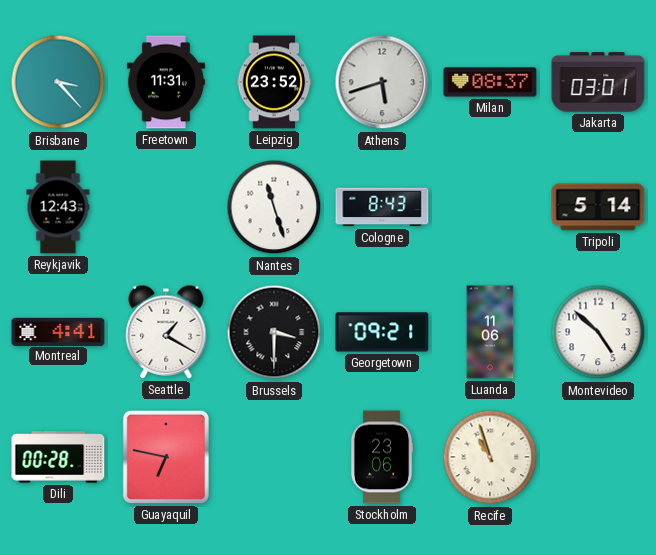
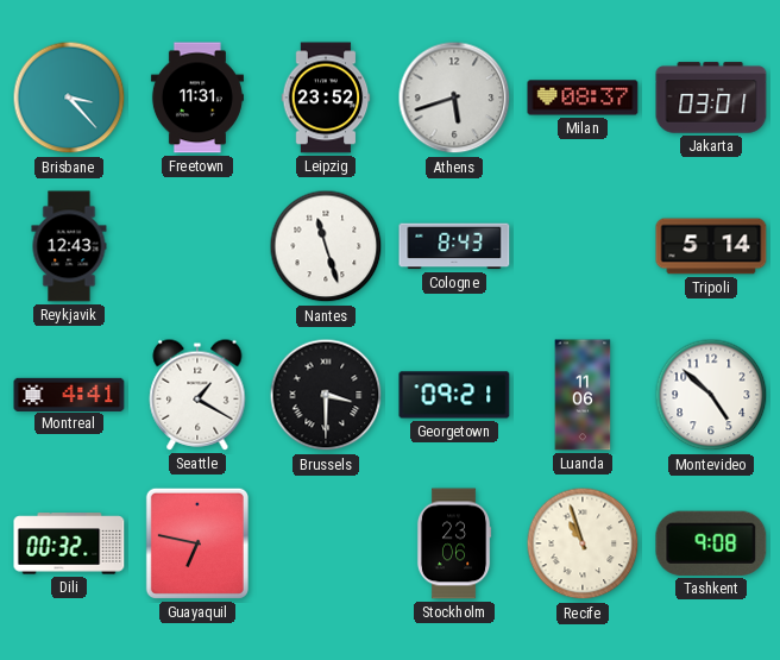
Dili: 00:28 -> 00:32
Tashkent: none -> 9:08
